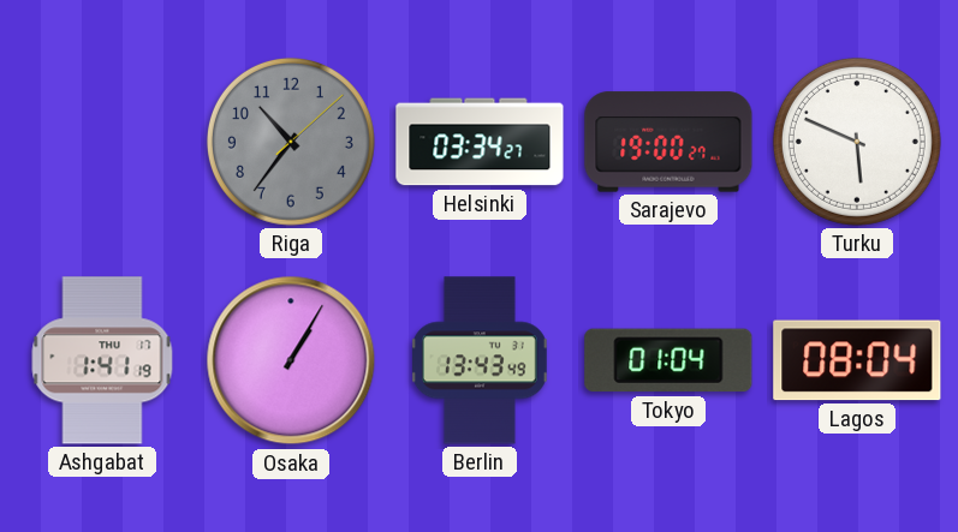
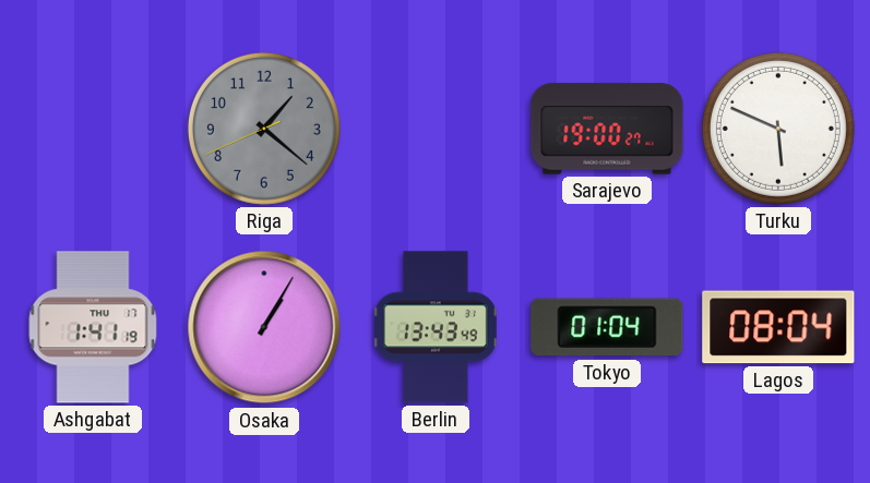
Riga: 10:36 -> 1:21
Helsinki: 03:34 -> none
